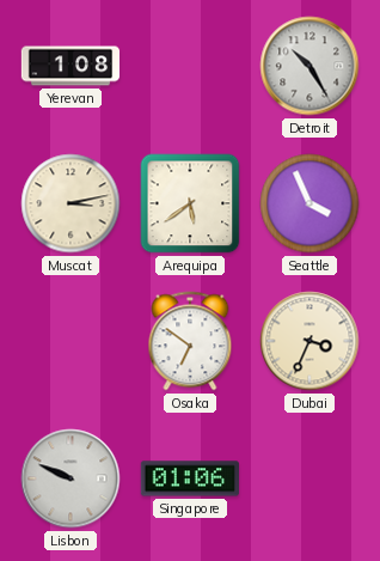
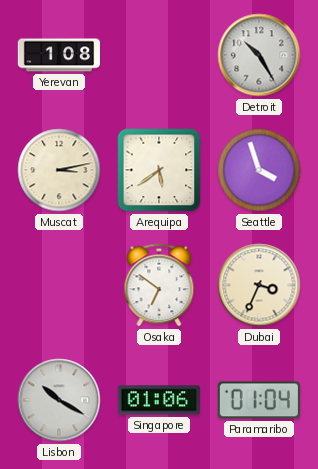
Seattle: 3:56 -> 3:57
Lisbon: 9:49 -> 10:20
Paramaribo: none -> 01:04
